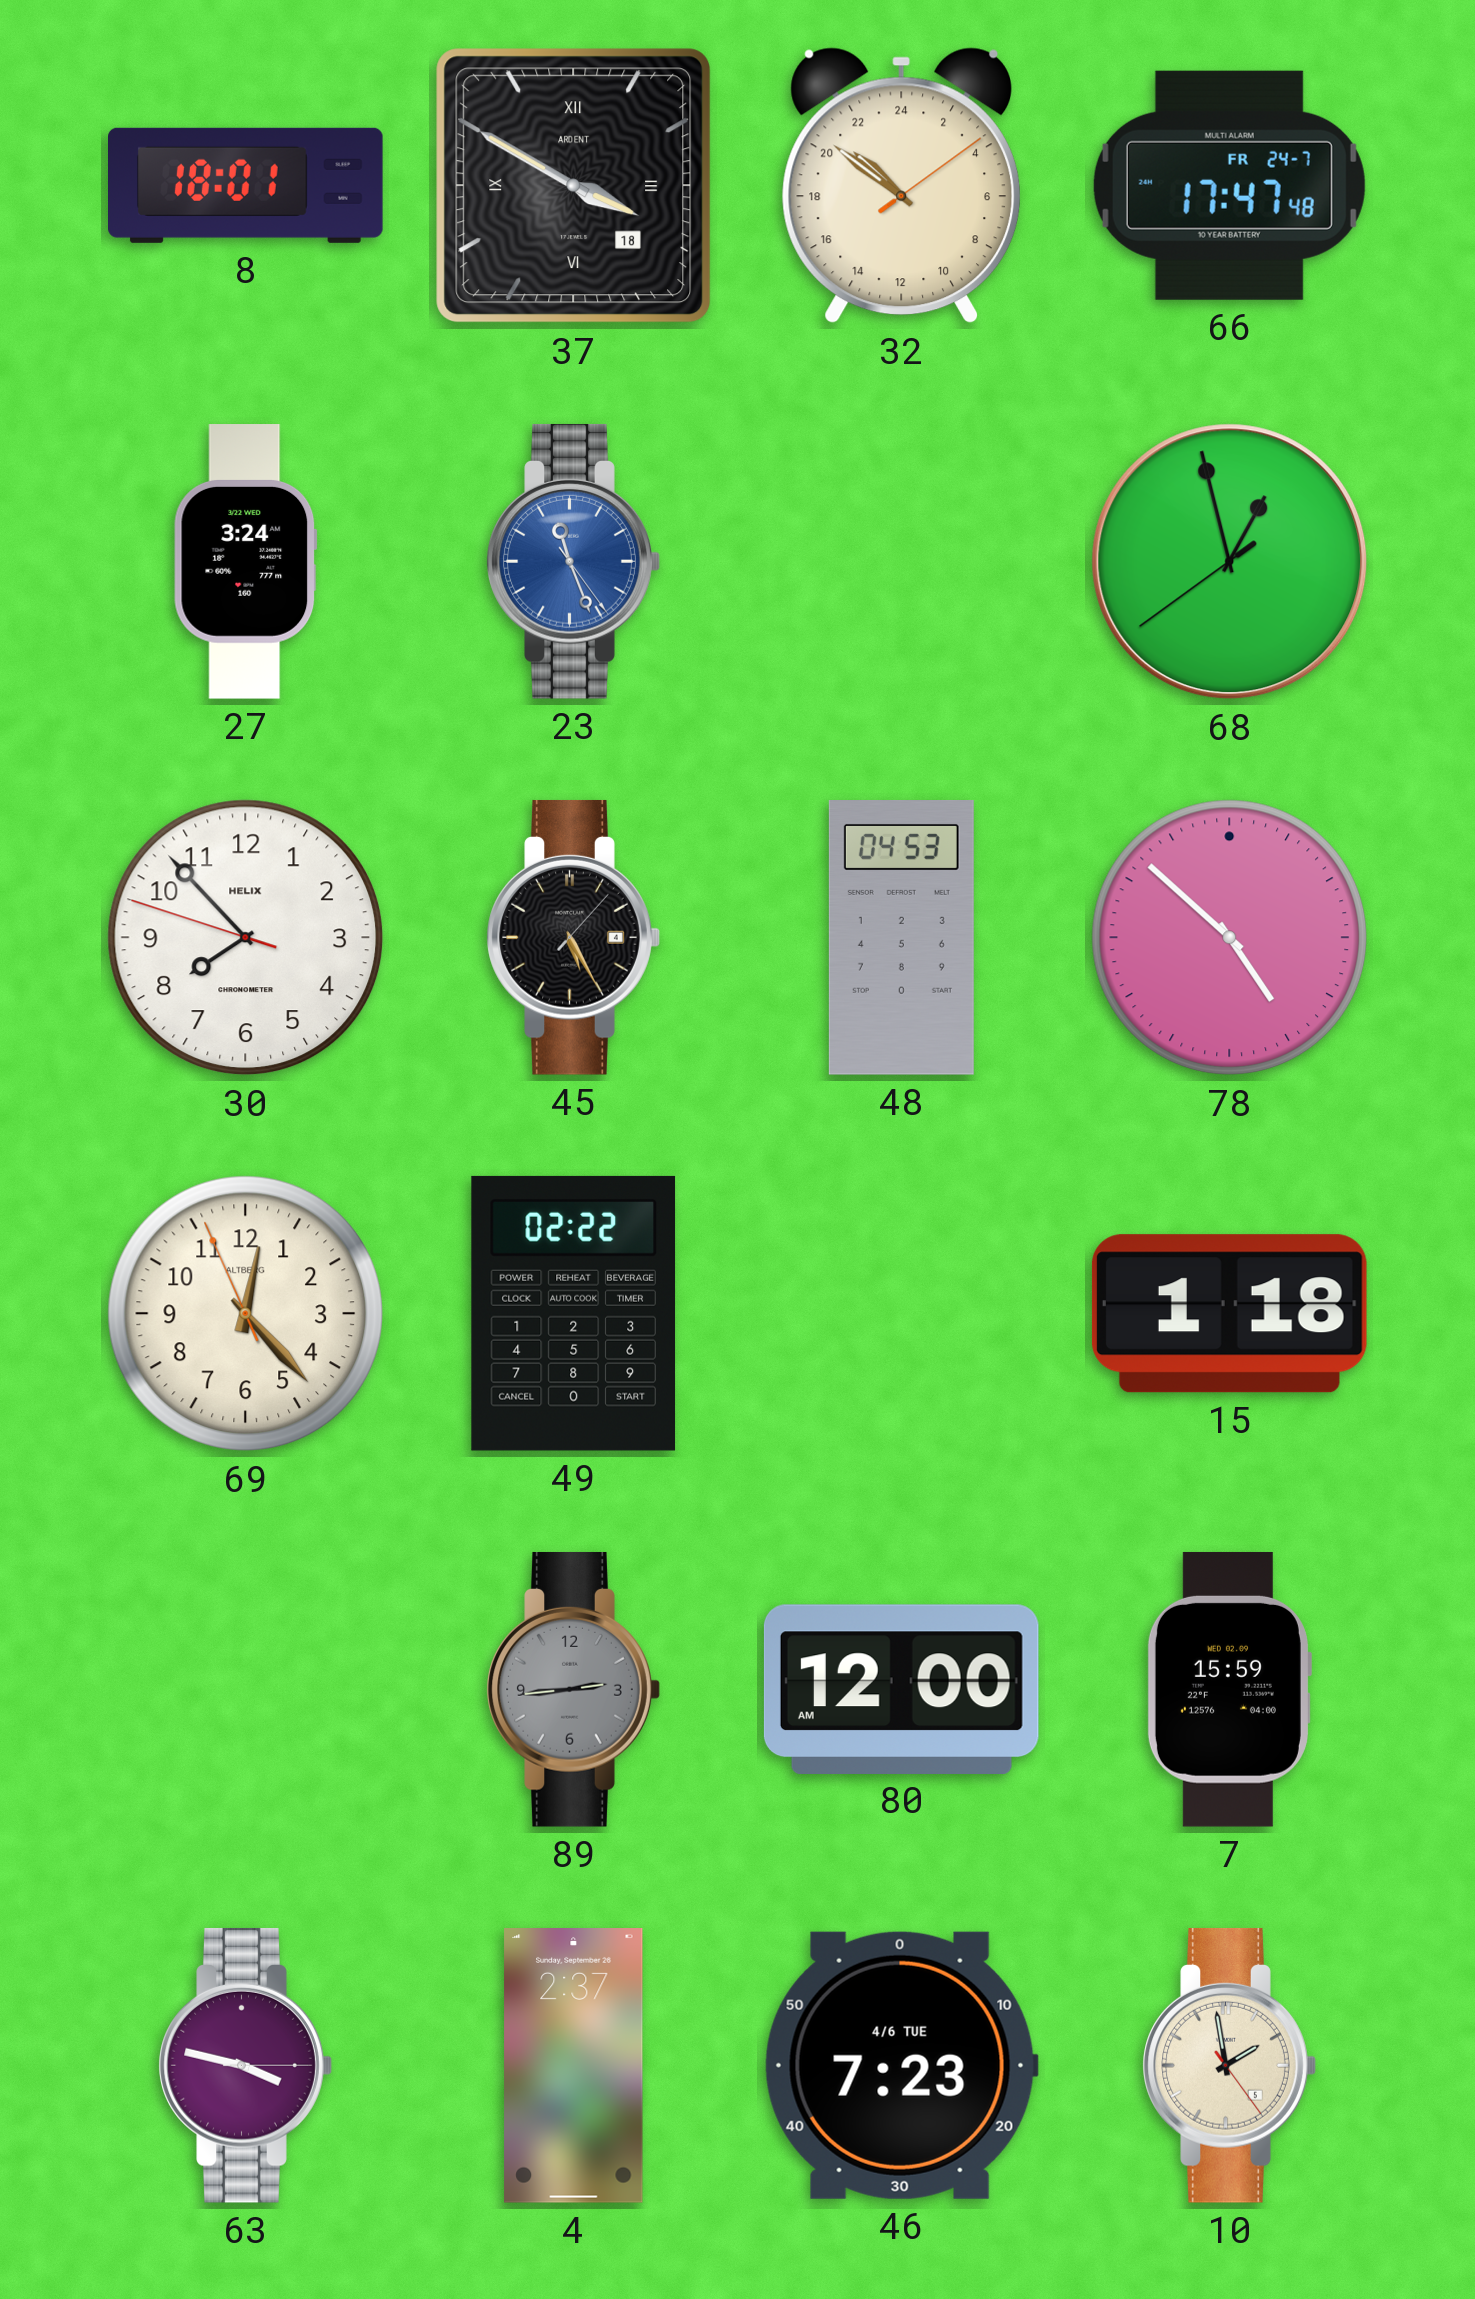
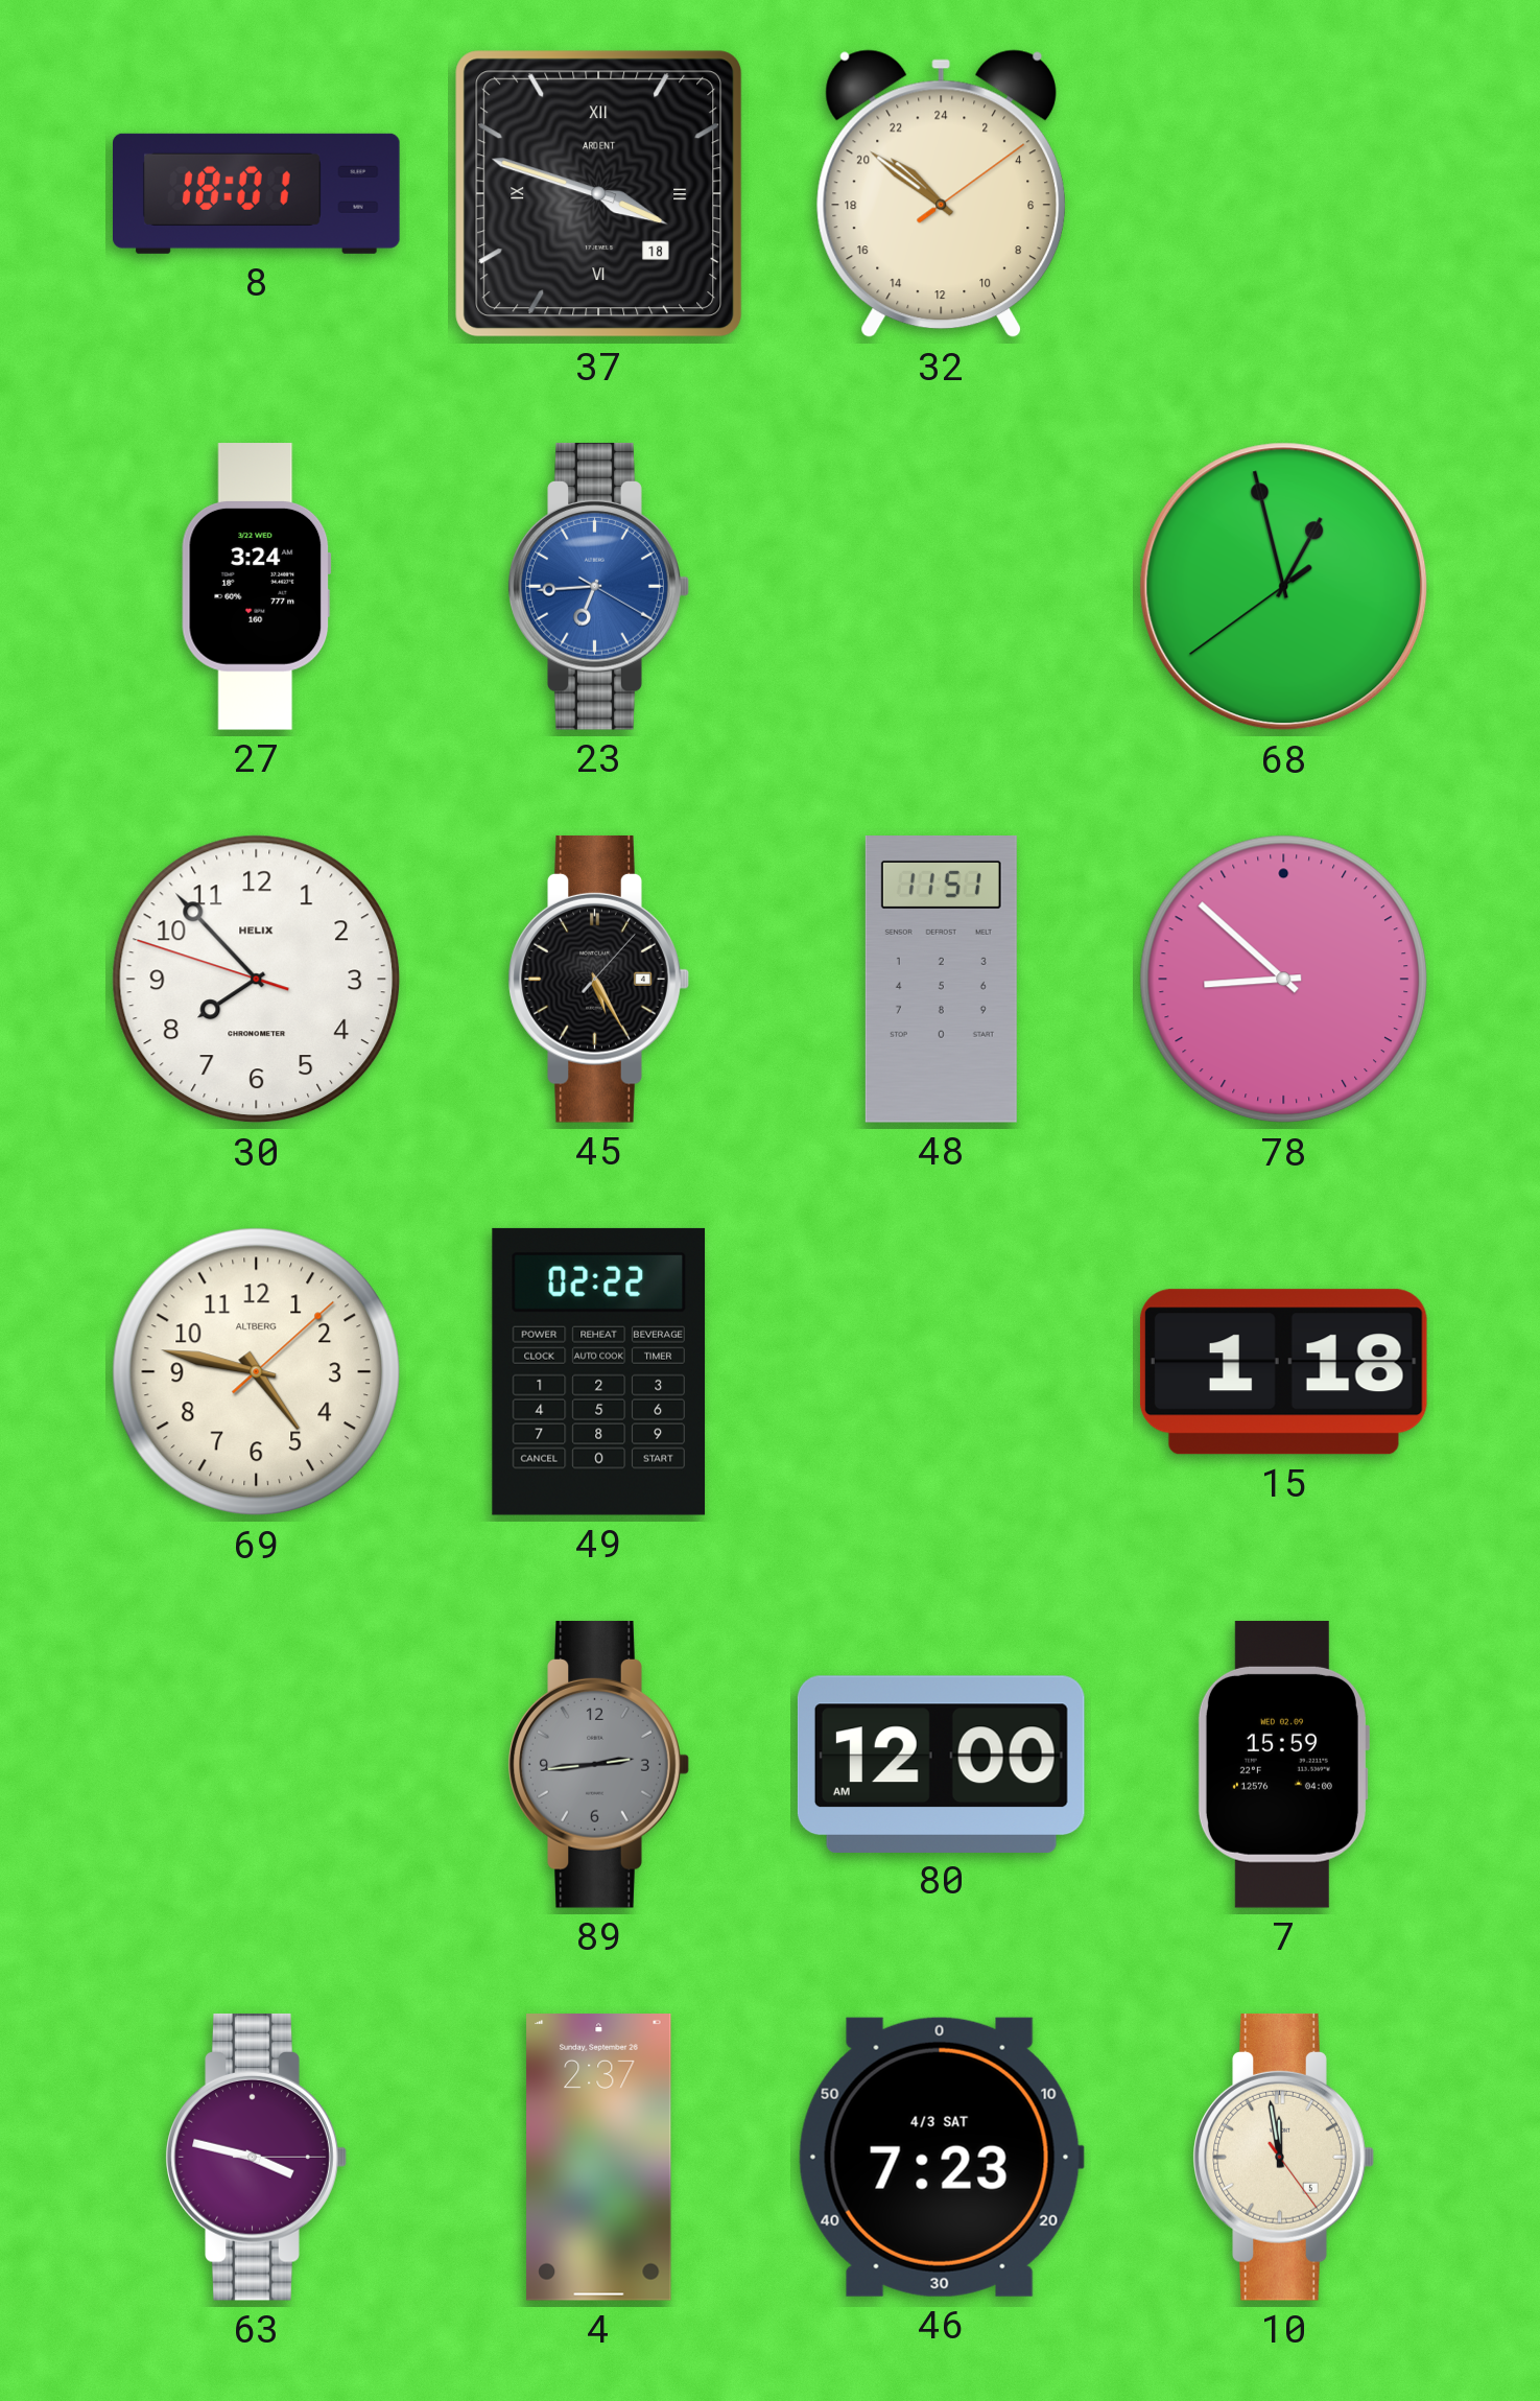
37: 3:50 -> 3:48
66: 17:47 -> none
23: 11:26 -> 6:44
48: 04:53 -> 11:51
78: 4:52 -> 8:52
69: 12:22 -> 4:47
46 date: 4/6 TUE -> 4/3 SAT
10: 1:58 -> 11:58
